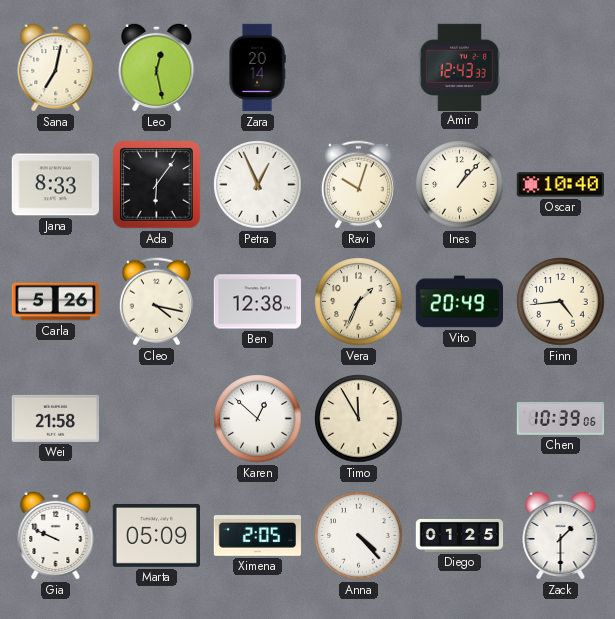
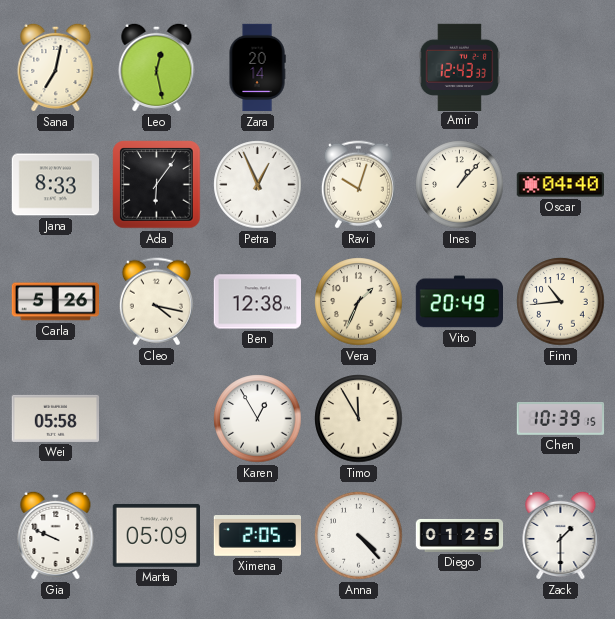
Oscar: 10:40 -> 04:40
Finn: 4:44 -> 10:44
Wei: 21:58 -> 05:58
Karen: 12:52 -> 12:55
Chen: 10:39:06 -> 10:39:15
